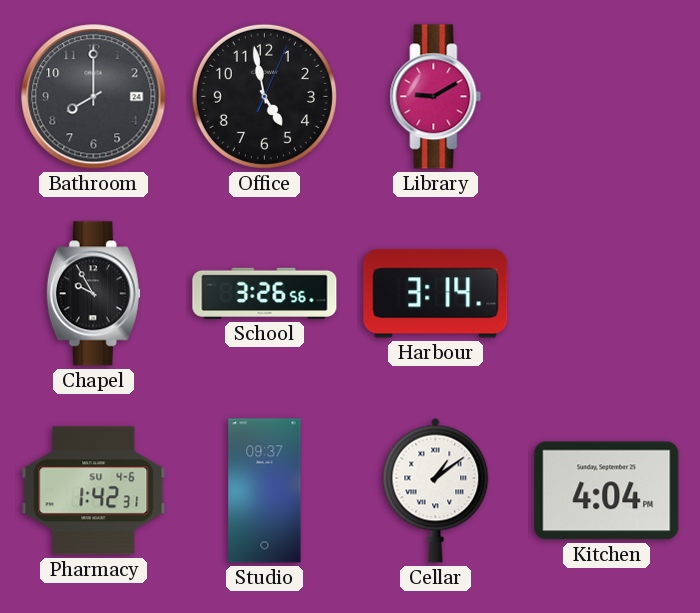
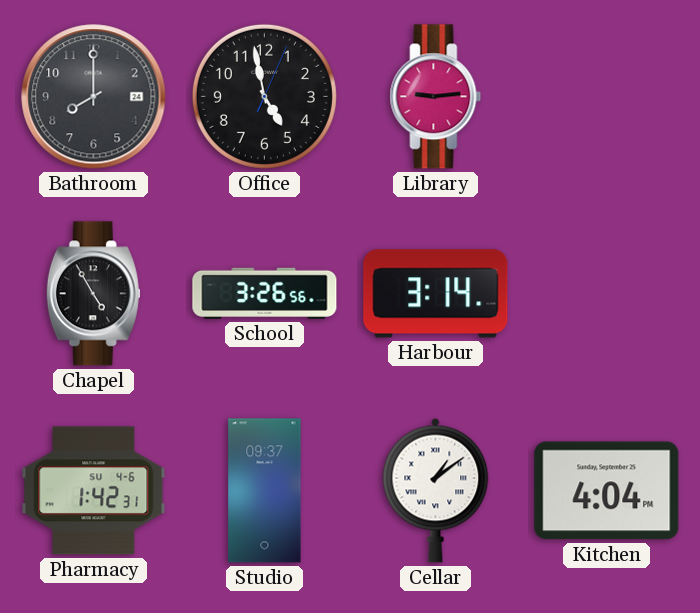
Library: 9:10 -> 9:14
Chapel: 9:55 -> 4:55
